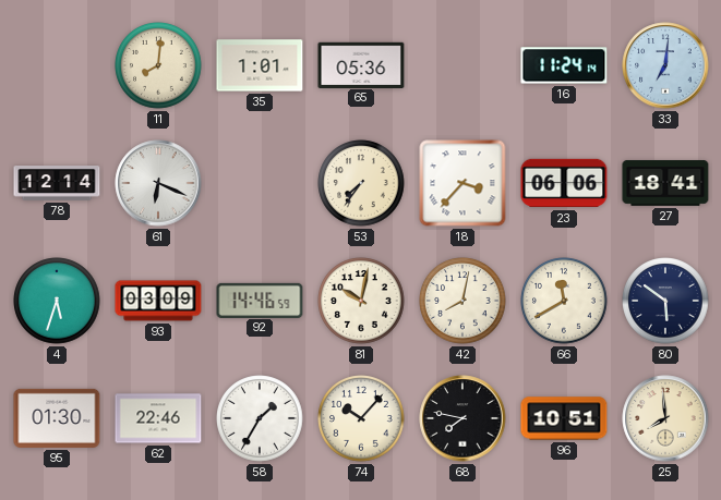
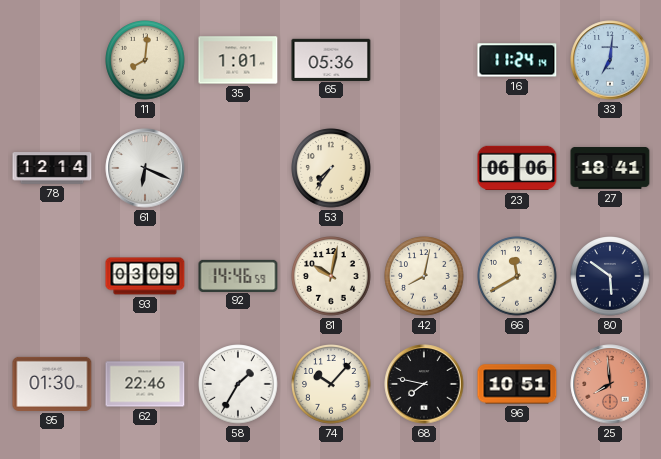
18: 3:37 -> none
4: 5:33 -> none
25 dial: cream -> salmon
